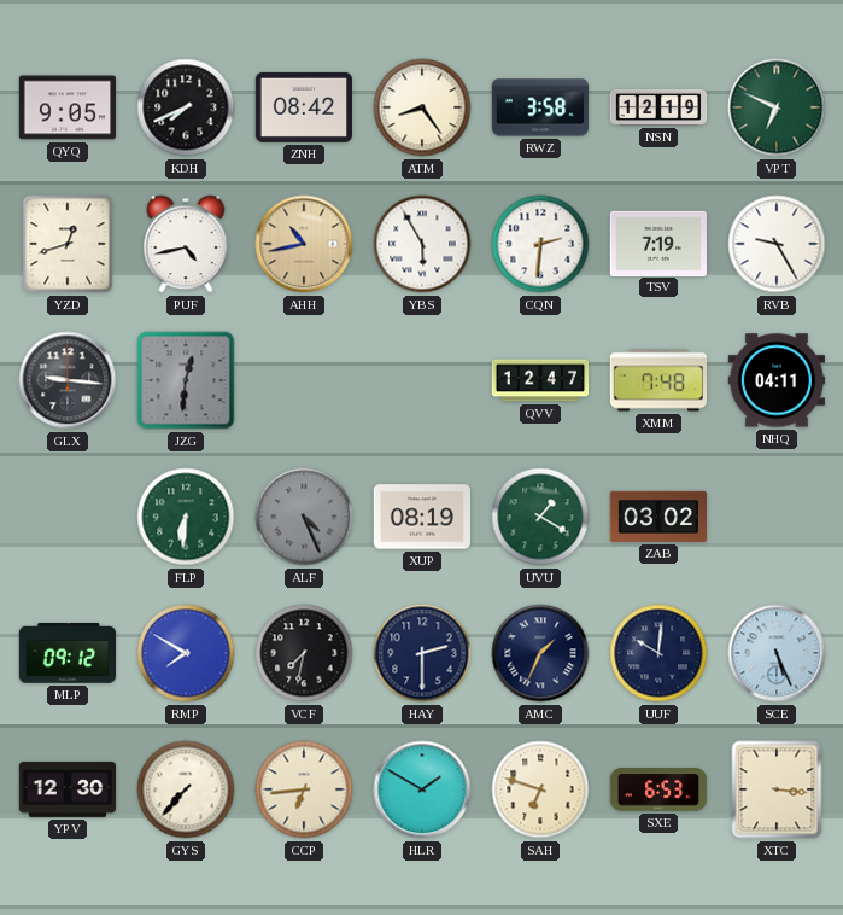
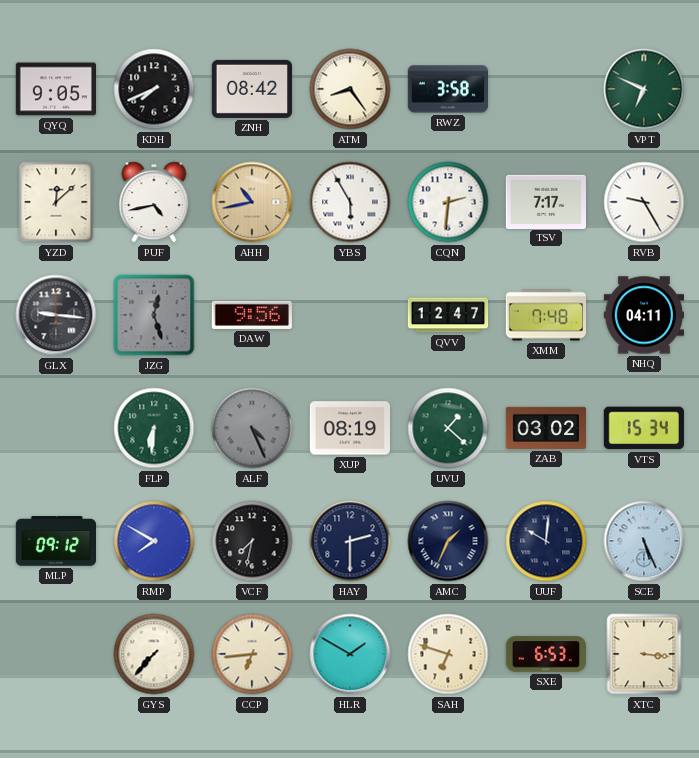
NSN: 12:19 -> none
YZD: 12:42 -> 12:08
TSV: 7:19 -> 7:17
JZG: 12:31 -> 12:27
DAW: none -> 9:56
UVU: 1:20 -> 1:22
VTS: none -> 15:34
YPV: 12:30 -> none
